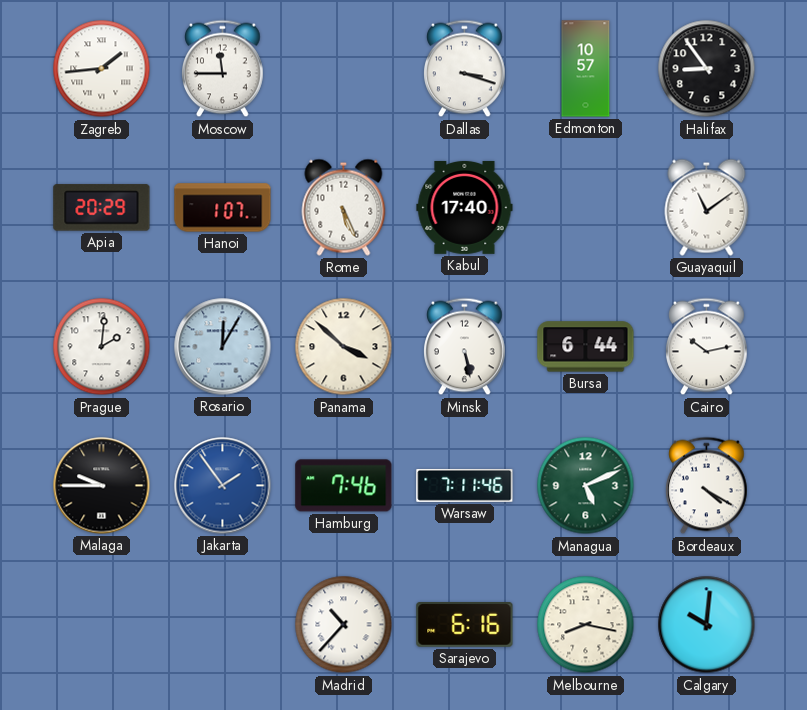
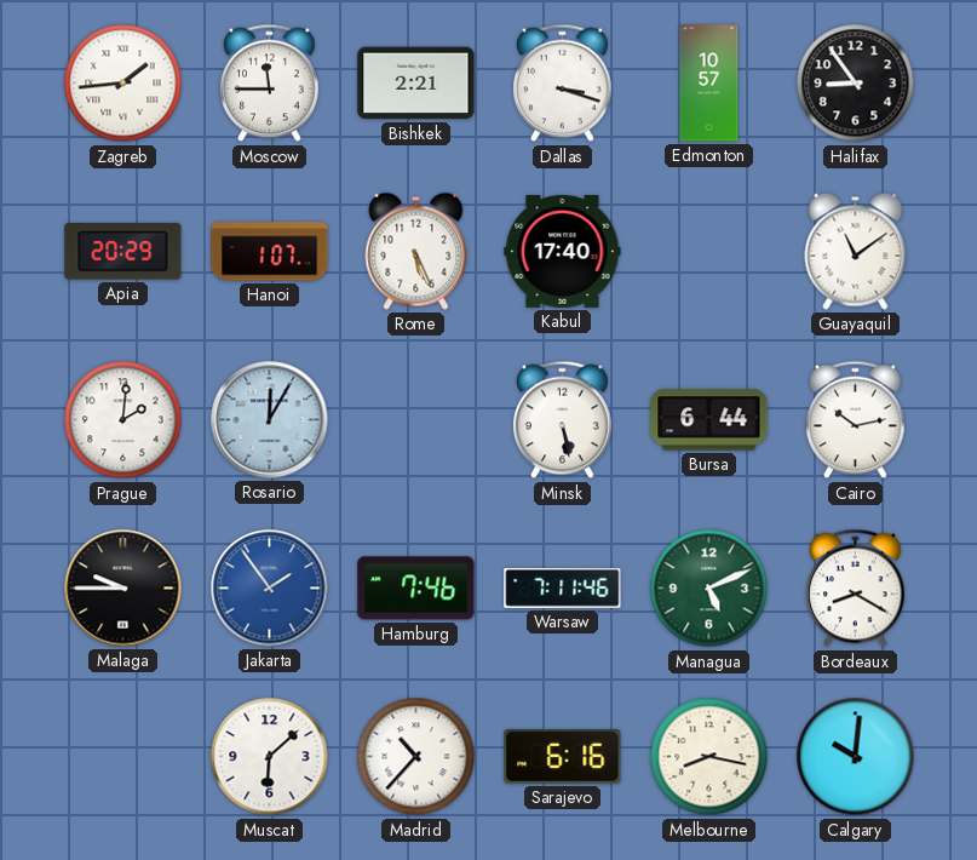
Bishkek: none -> 2:21
Panama: 3:52 -> none
Bordeaux: 4:20 -> 8:20
Muscat: none -> 6:08
